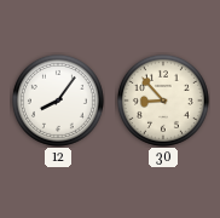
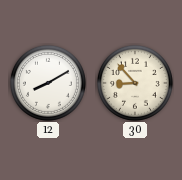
12: 8:06 -> 8:10
